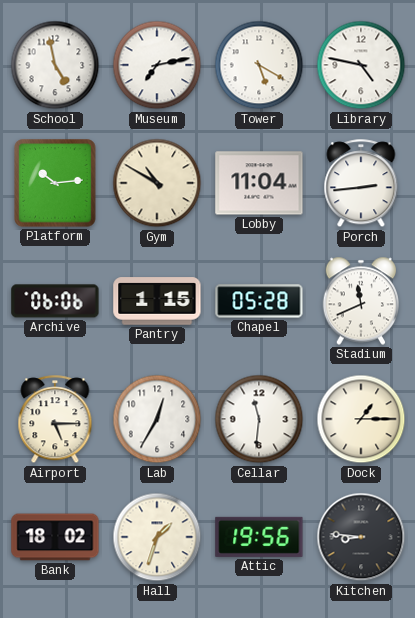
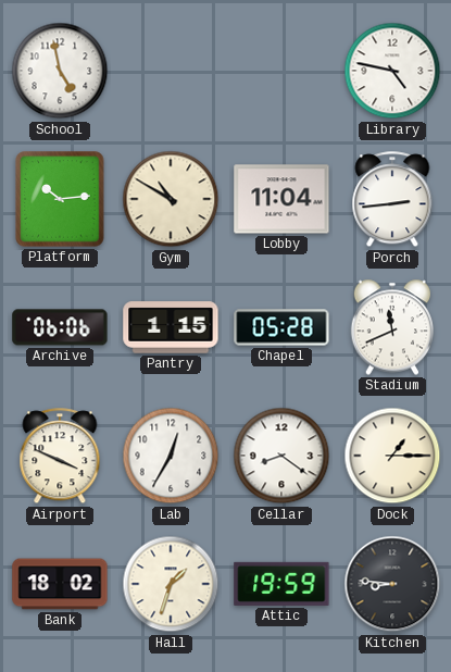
Museum: 7:13 -> none
Tower: 5:20 -> none
Airport: 5:15 -> 3:49
Cellar: 11:31 -> 8:21
Attic: 19:56 -> 19:59
